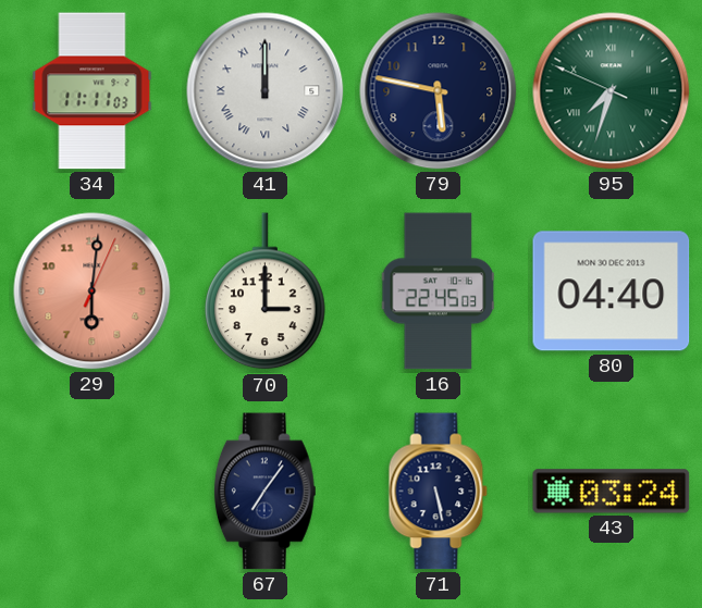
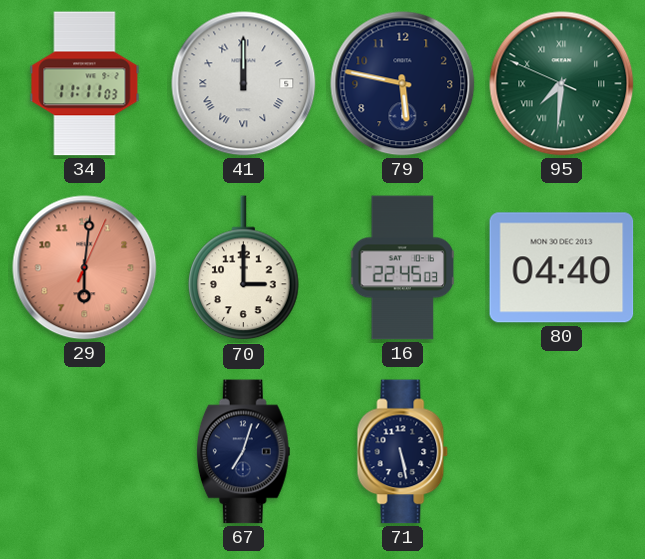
95: 7:32 -> 7:30
67: 7:06 -> 7:03
43: 03:24 -> none
